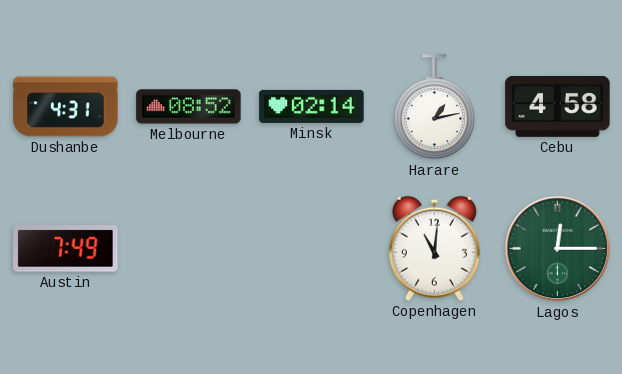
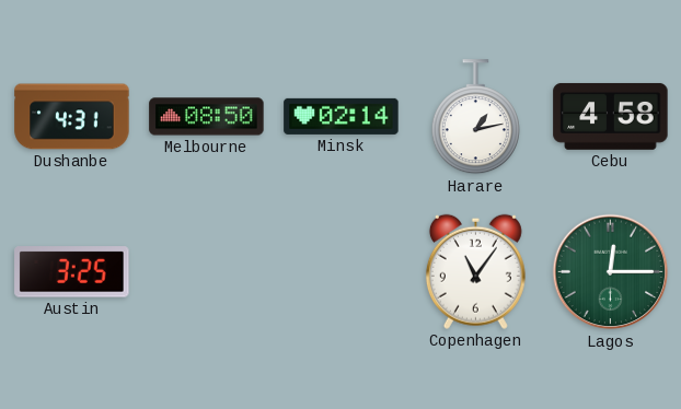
Melbourne: 08:52 -> 08:50
Austin: 7:49 -> 3:25
Copenhagen: 11:01 -> 11:06
